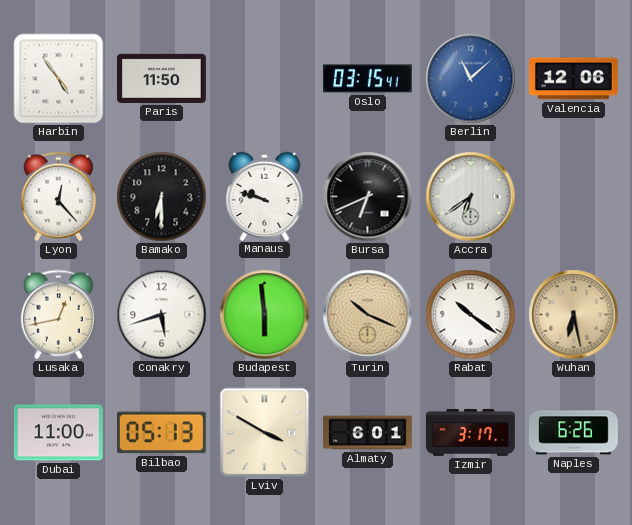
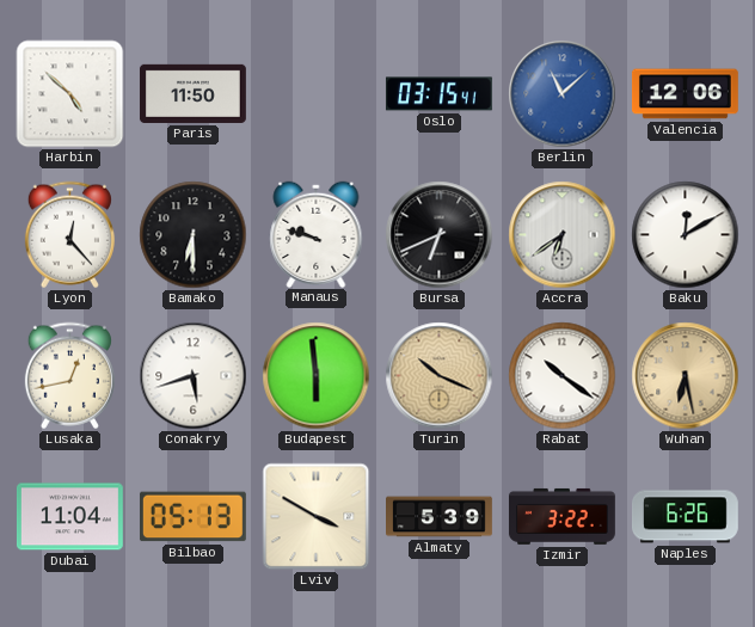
Harbin: 4:54 -> 4:52
Baku: none -> 12:10
Dubai: 11:00 -> 11:04
Almaty: 6:01 -> 5:39
Izmir: 3:17 -> 3:22
